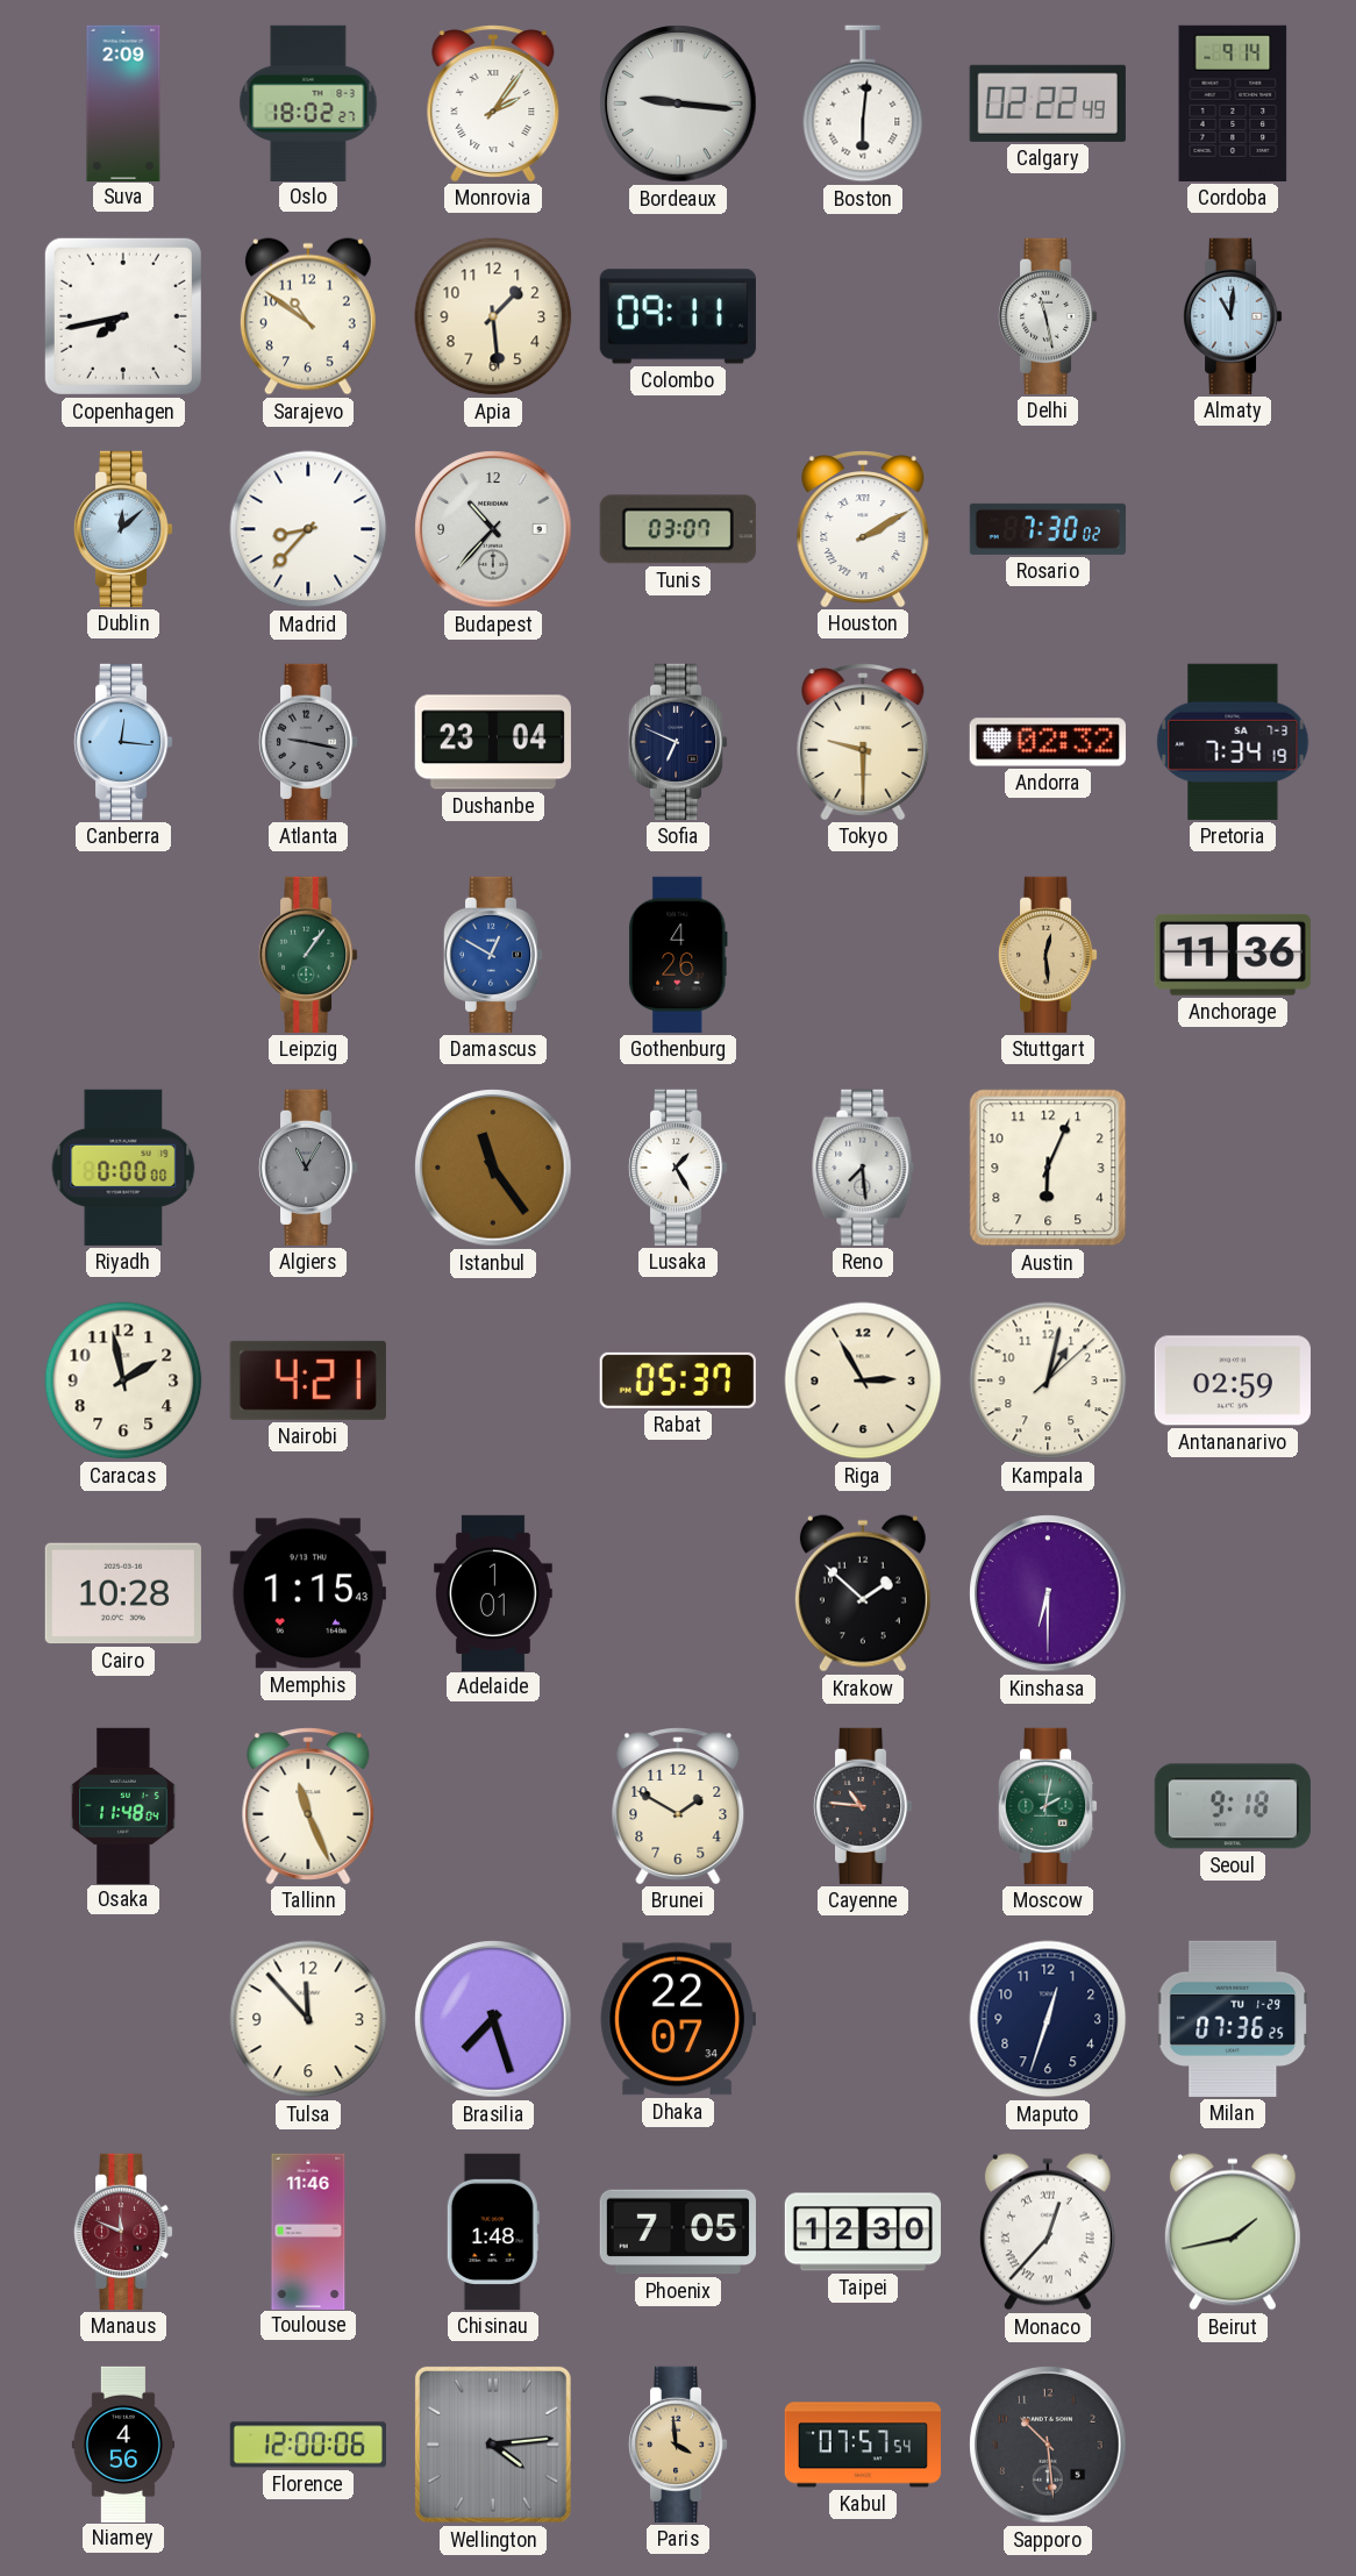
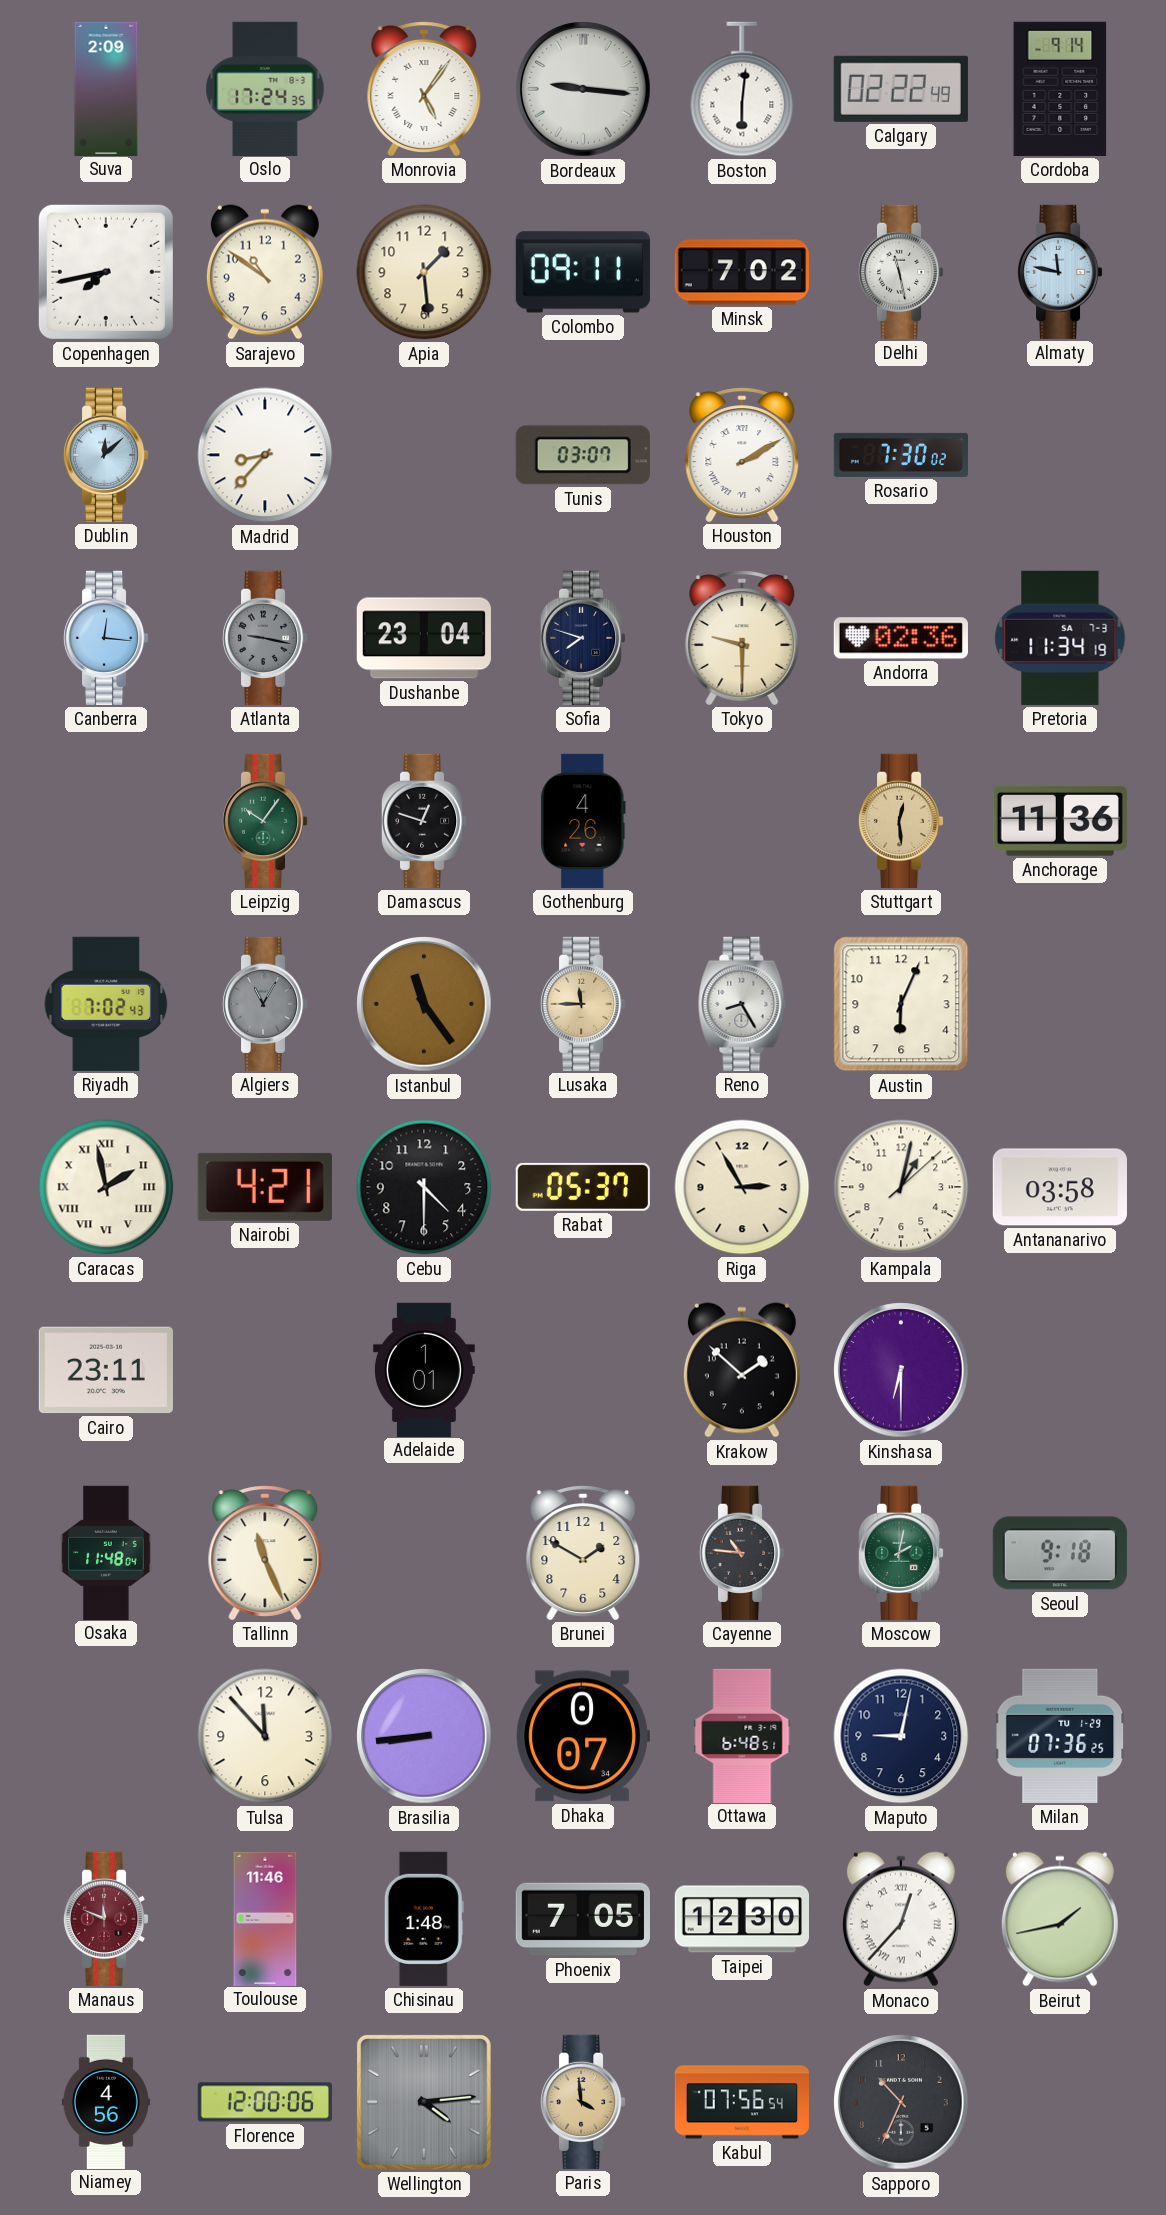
Oslo: 18:02 -> 17:24
Monrovia: 2:06 -> 5:06
Minsk: none -> 7:02
Almaty: 11:01 -> 11:47
Budapest: 10:37 -> none
Sofia: 6:49 -> 7:48
Andorra: 02:32 -> 02:36
Pretoria: 7:34 -> 11:34
Leipzig: 1:06 -> 10:06
Damascus: 12:50 -> 12:48
Damascus dial: blue -> black
Riyadh: 0:00 -> 7:02
Lusaka: 1:25 -> 11:45
Lusaka dial: white -> champagne
Reno: 7:29 -> 8:25
Caracas numerals: Arabic -> Roman
Cebu: none -> 4:30
Antananarivo: 02:59 -> 03:58
Cairo: 10:28 -> 23:11
Memphis: 1:15 -> none
Brasilia: 7:27 -> 8:44
Dhaka: 22:07 -> 0:07
Ottawa: none -> 6:48
Maputo: 12:33 -> 9:02
Kabul: 07:57 -> 07:56
Sapporo: 10:29 -> 10:34
